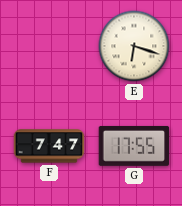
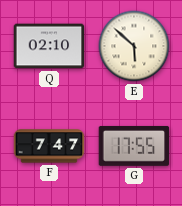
Q: none -> 02:10
E: 6:18 -> 5:52
